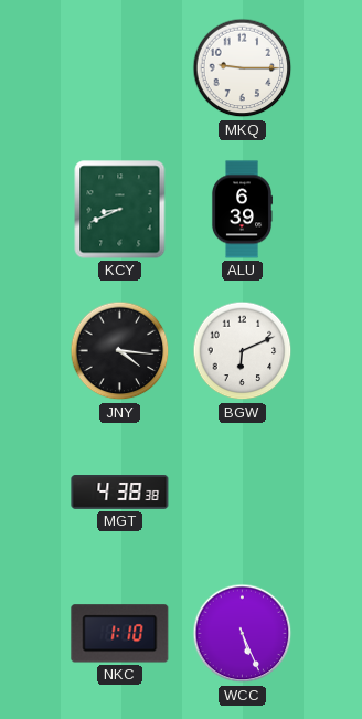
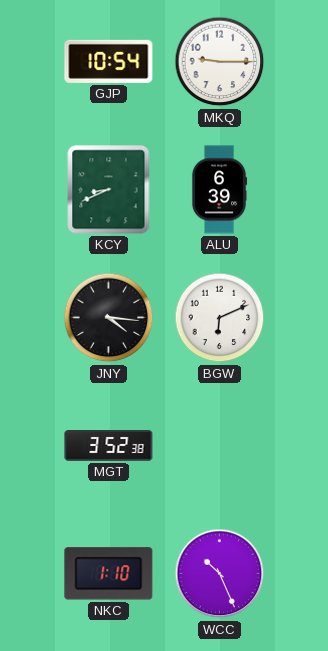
GJP: none -> 10:54
MGT: 4:38 -> 3:52
WCC: 5:26 -> 10:26
